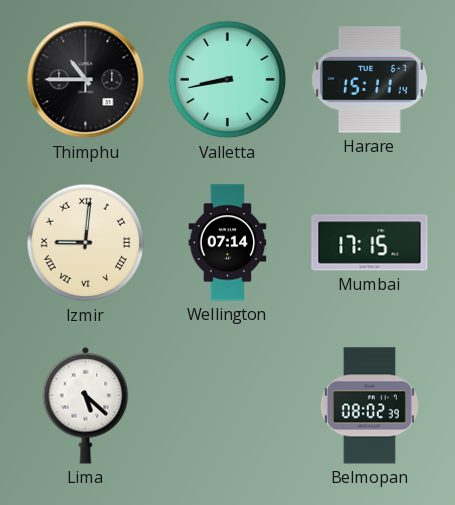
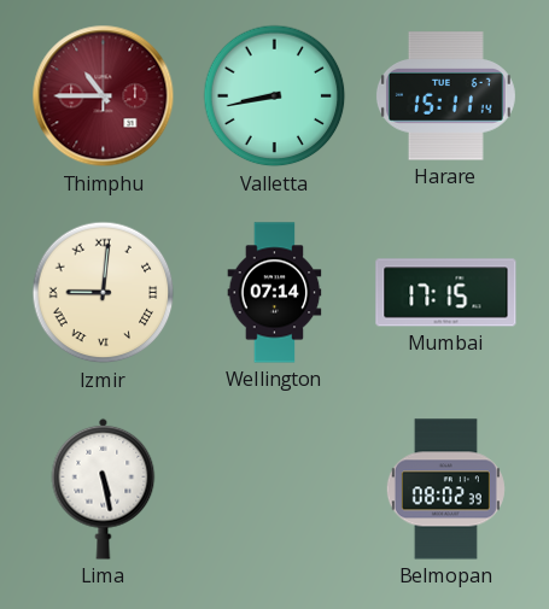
Thimphu dial: black -> burgundy
Lima: 5:22 -> 5:28
